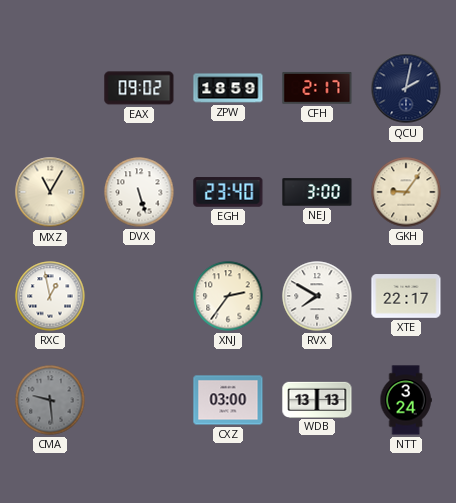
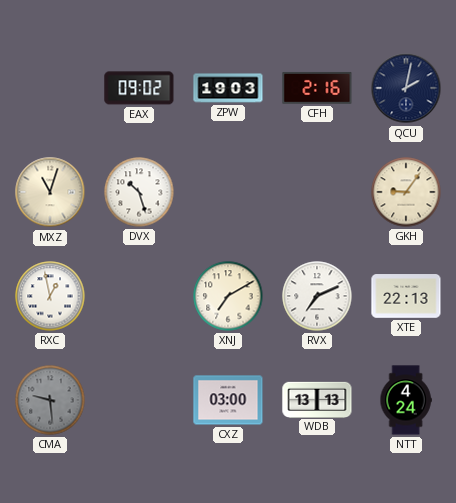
ZPW: 18:59 -> 19:03
CFH: 2:17 -> 2:16
MXZ: 11:05 -> 11:03
DVX: 5:27 -> 10:27
EGH: 23:40 -> none
NEJ: 3:00 -> none
XNJ: 2:36 -> 7:10
RVX: 7:50 -> 7:11
XTE: 22:17 -> 22:13
NTT: 3:24 -> 4:24
